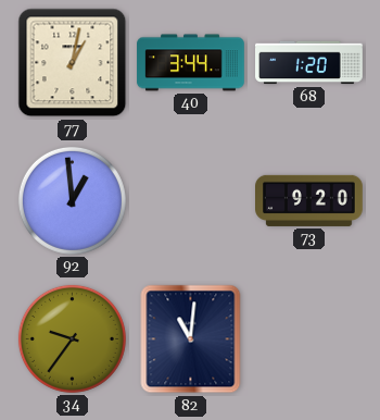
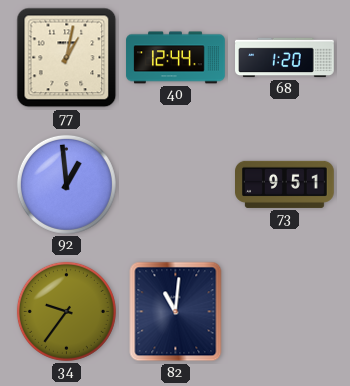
40: 3:44 -> 12:44
73: 9:20 -> 9:51
